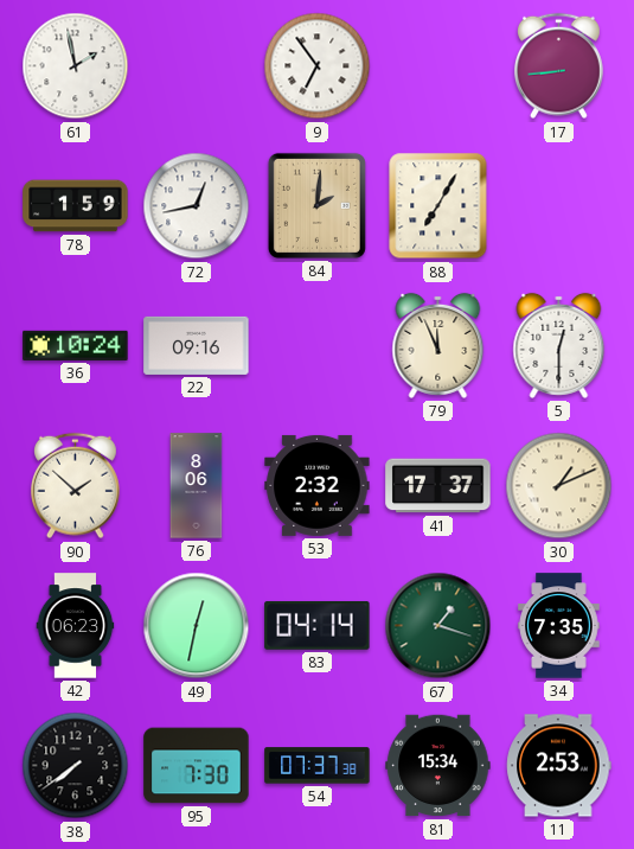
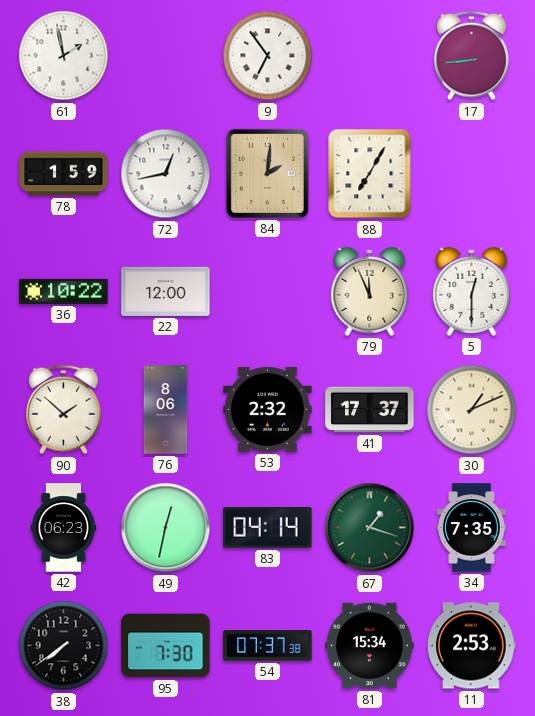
36: 10:24 -> 10:22
22: 09:16 -> 12:00
